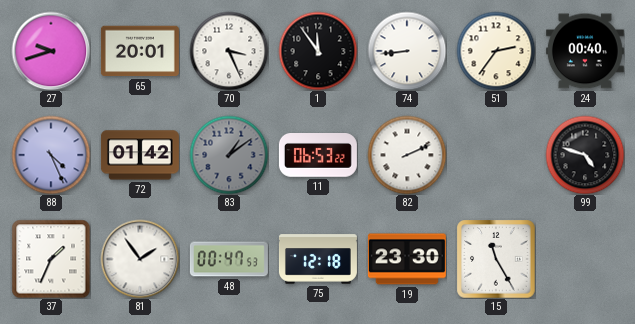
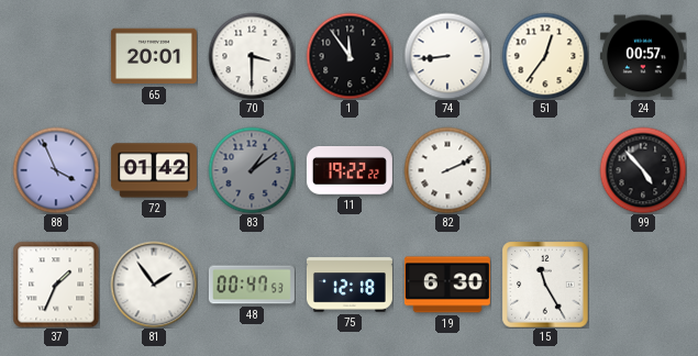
27: 9:42 -> none
70: 3:26 -> 3:30
51: 2:36 -> 12:36
24: 00:40 -> 00:57
88: 4:26 -> 3:56
11: 06:53 -> 19:22
99: 4:48 -> 4:53
19: 23:30 -> 6:30
